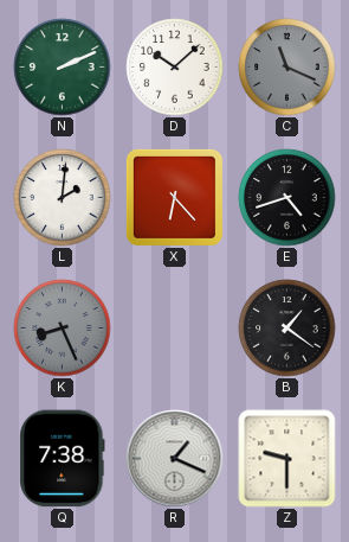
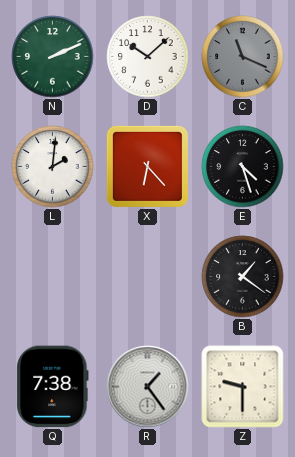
E: 4:42 -> 4:27
K: 8:26 -> none
R: 1:19 -> 1:24
